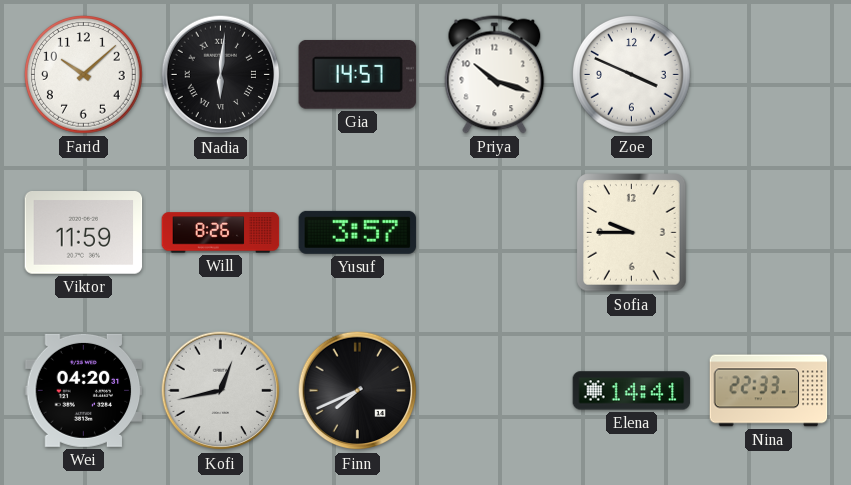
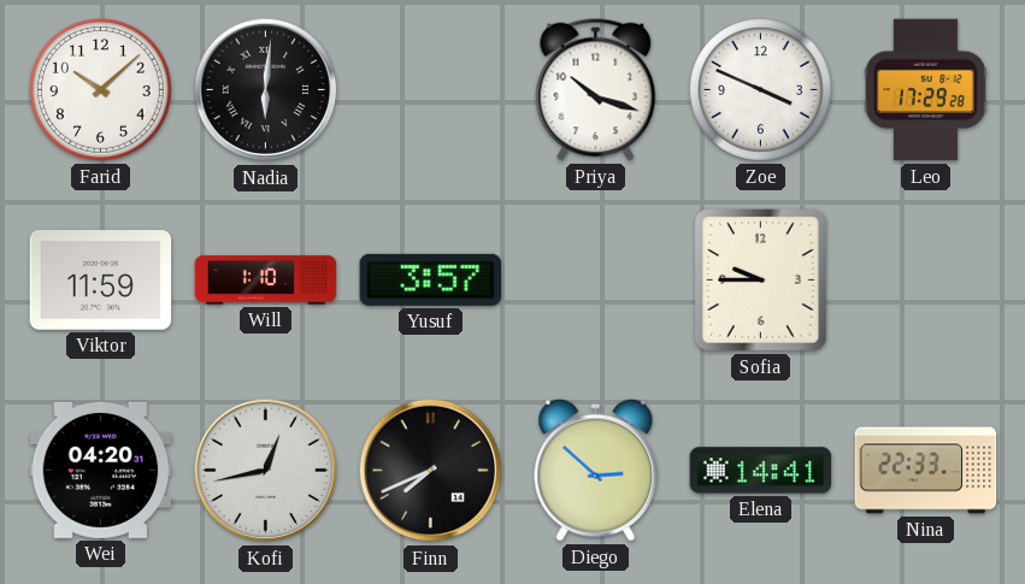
Gia: 14:57 -> none
Leo: none -> 17:29
Will: 8:26 -> 1:10
Diego: none -> 2:52
